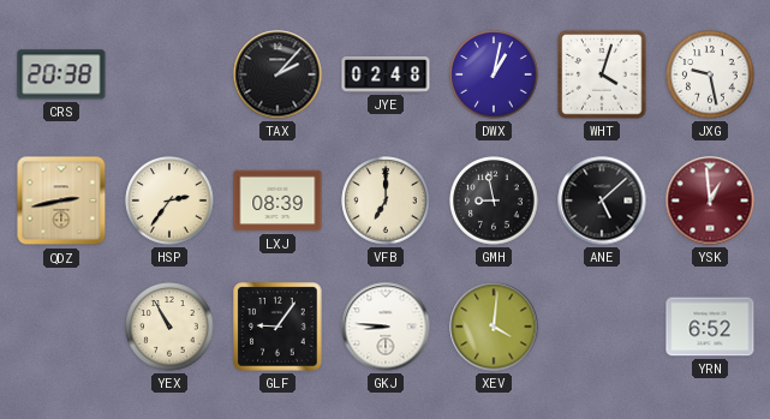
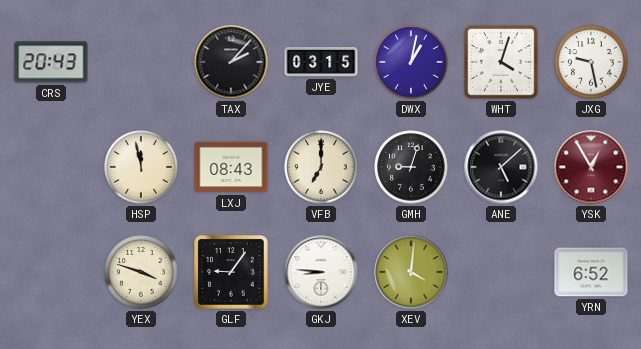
CRS: 20:38 -> 20:43
JYE: 02:48 -> 03:15
QDZ: 2:43 -> none
HSP: 2:36 -> 11:58
LXJ: 08:39 -> 08:43
GMH: 8:58 -> 9:03
YSK: 12:59 -> 12:55
YEX: 10:55 -> 3:48
